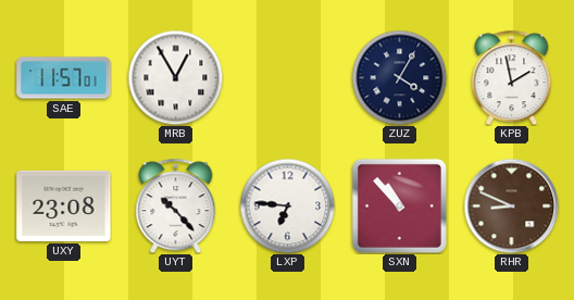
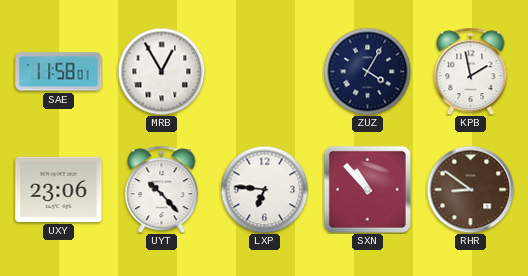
SAE: 11:57 -> 11:58
UXY: 23:08 -> 23:06
RHR: 8:49 -> 8:51
